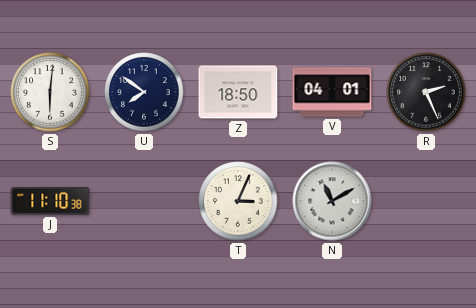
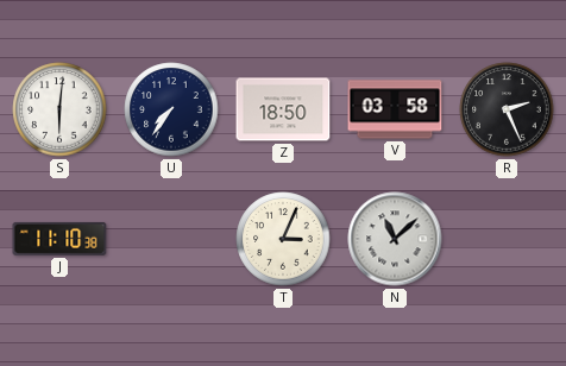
U: 7:51 -> 7:36
V: 04:01 -> 03:58
N: 11:10 -> 11:08
